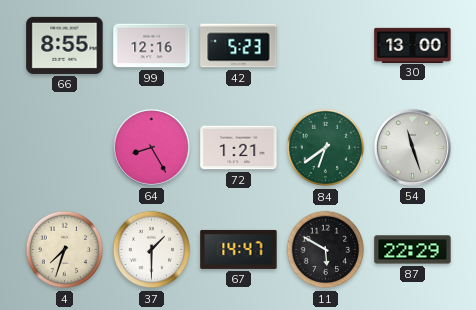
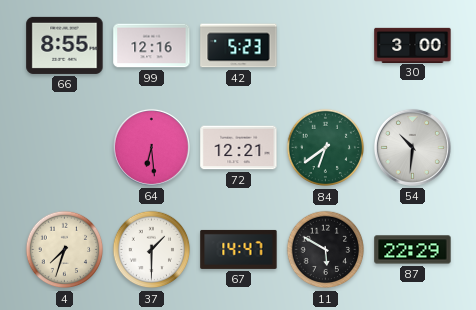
30: 13:00 -> 3:00
64: 8:25 -> 6:29
72: 1:21 -> 12:21
54: 11:27 -> 10:31
